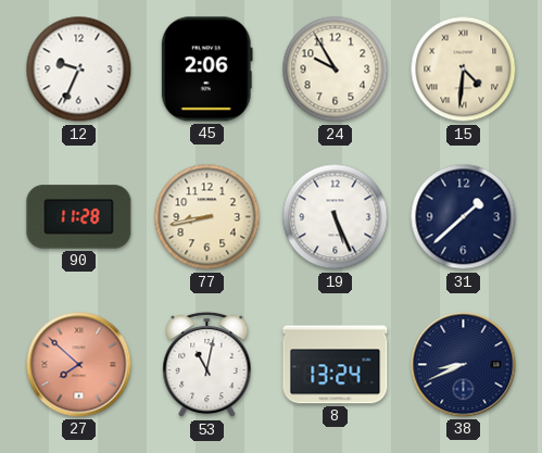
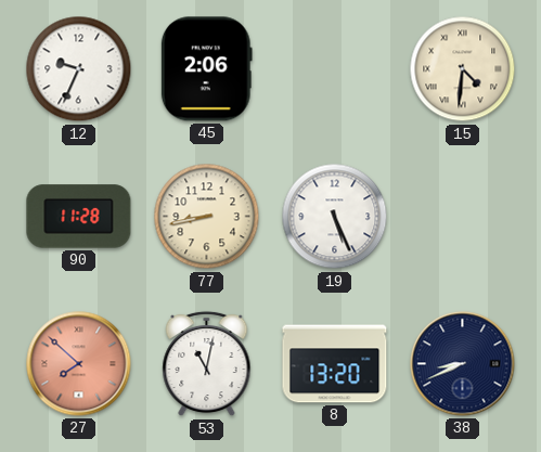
24: 9:55 -> none
31: 1:38 -> none
8: 13:24 -> 13:20
